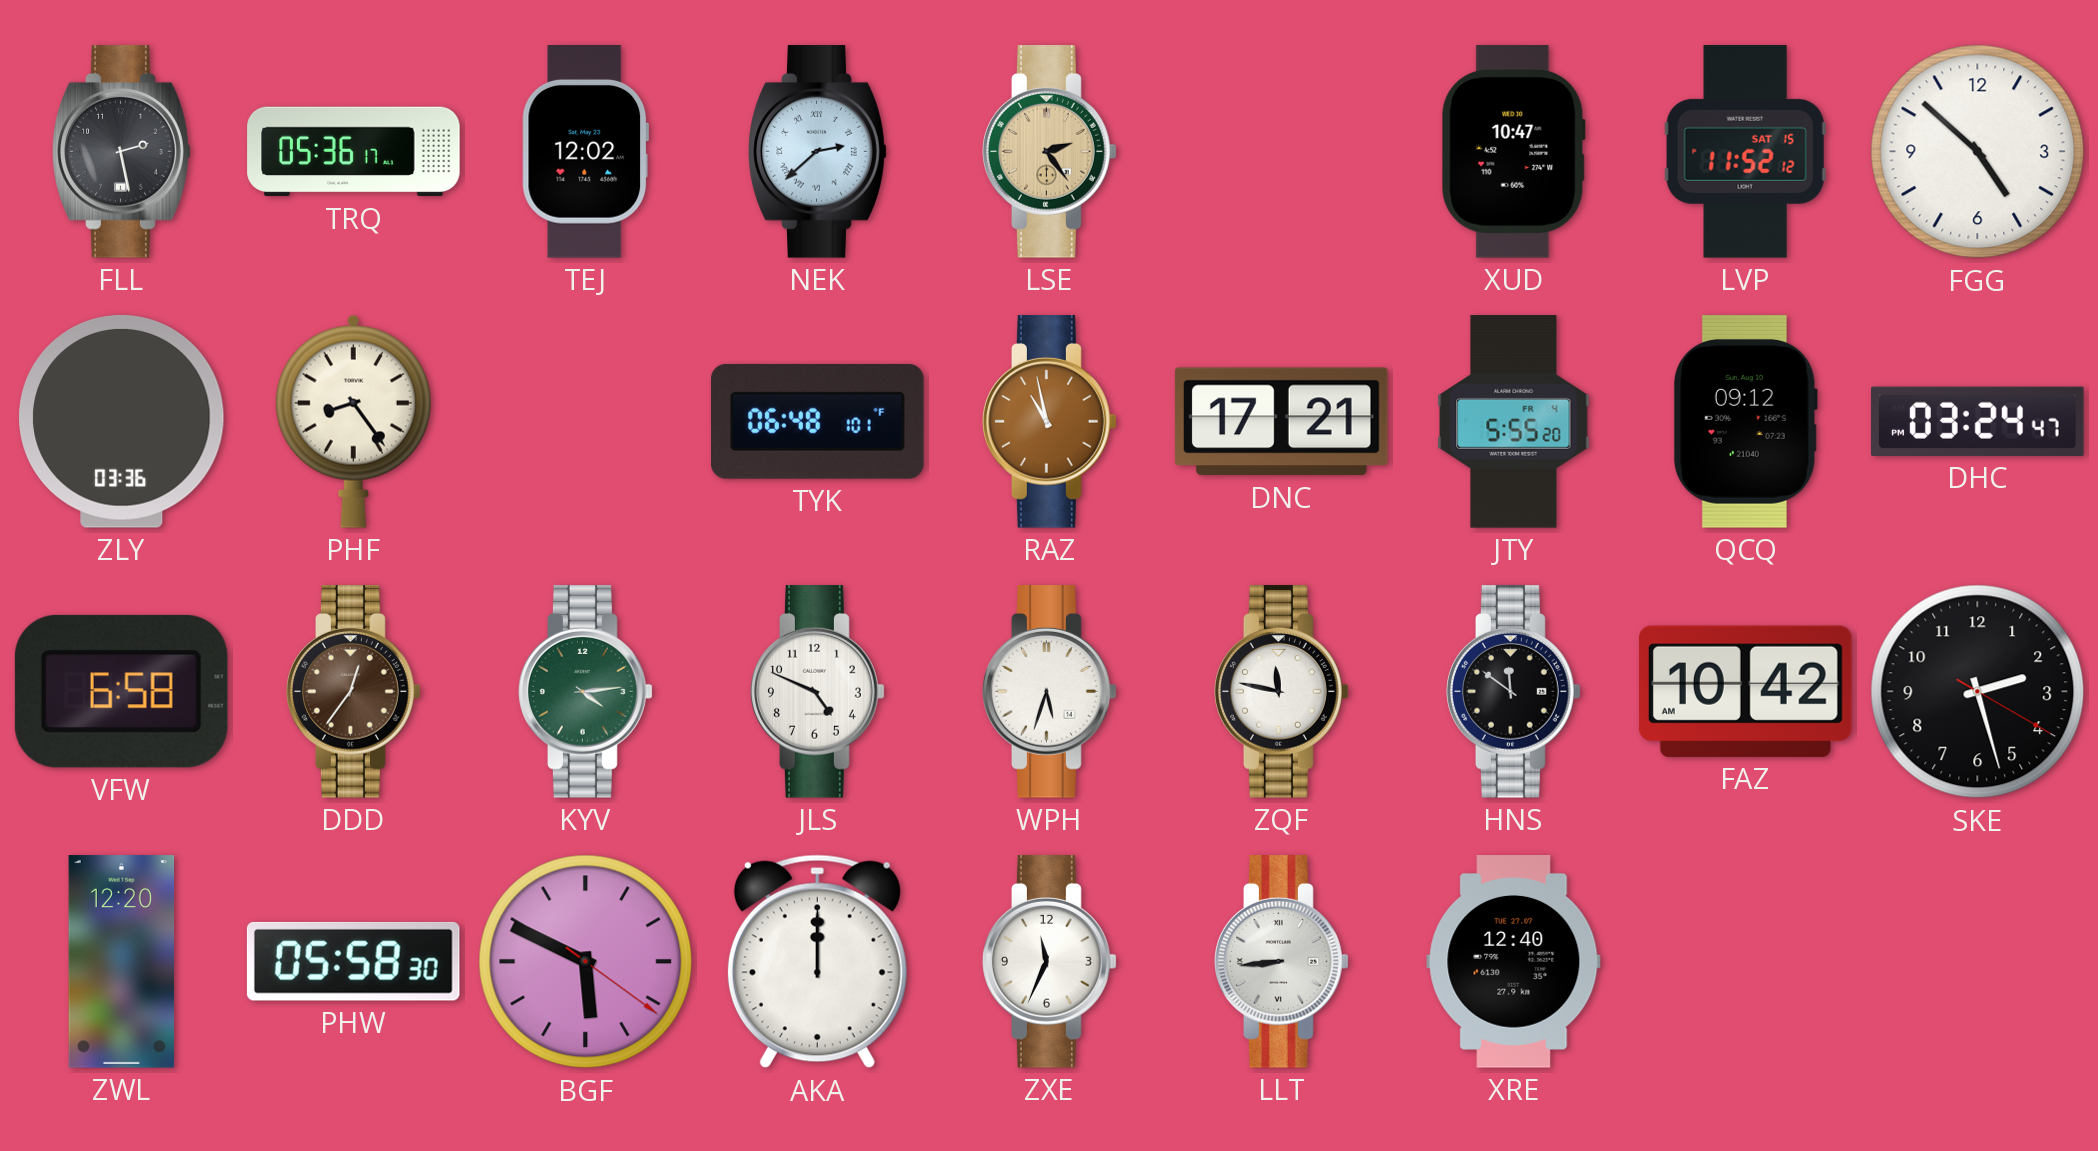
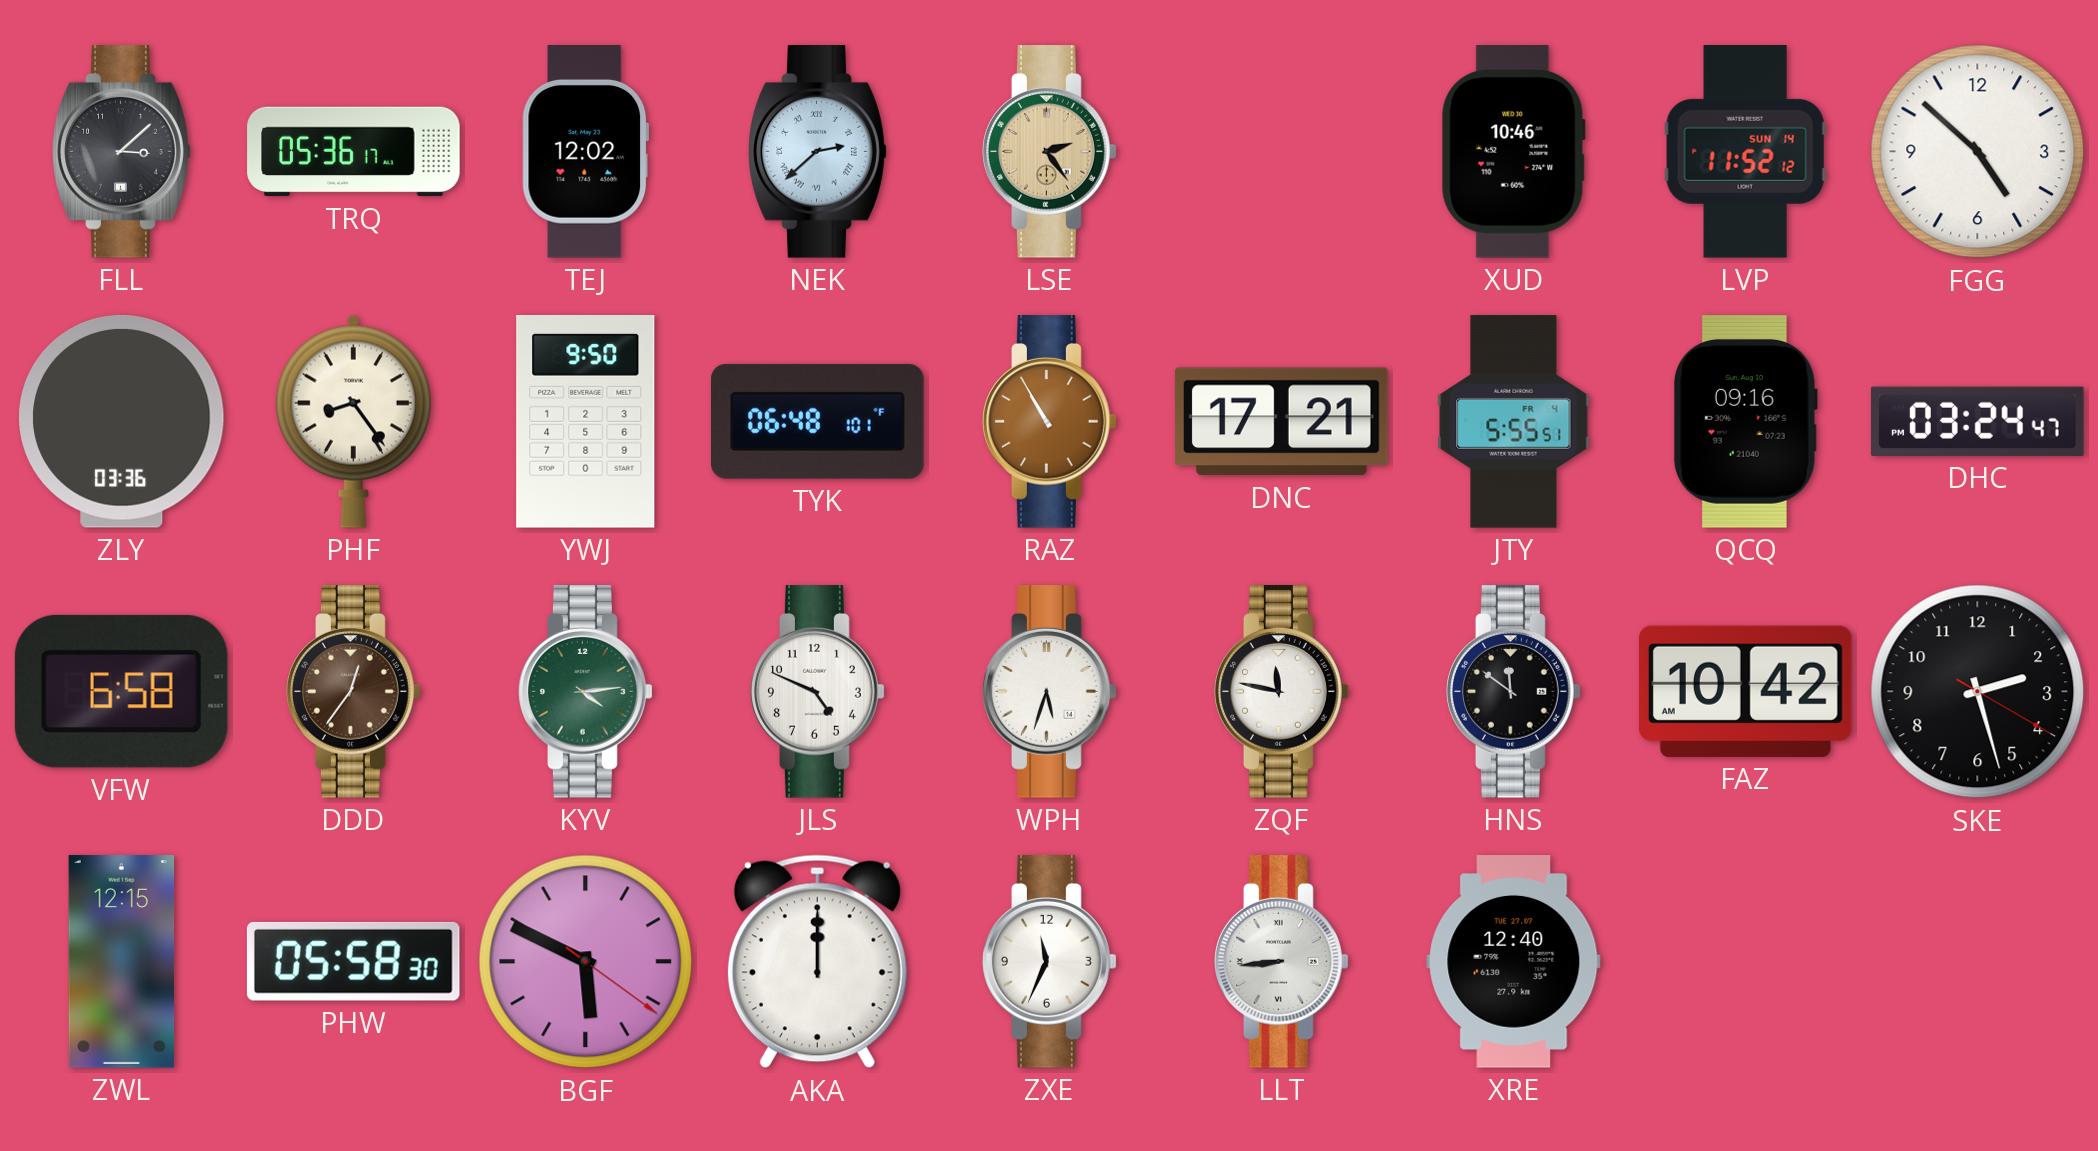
FLL: 2:28 -> 3:08
XUD: 10:47 -> 10:46
LVP date: SAT 15 -> SUN 14
YWJ: none -> 9:50
RAZ: 10:58 -> 10:55
JTY: 5:55:20 -> 5:55:51
QCQ: 09:12 -> 09:16
ZWL: 12:20 -> 12:15
